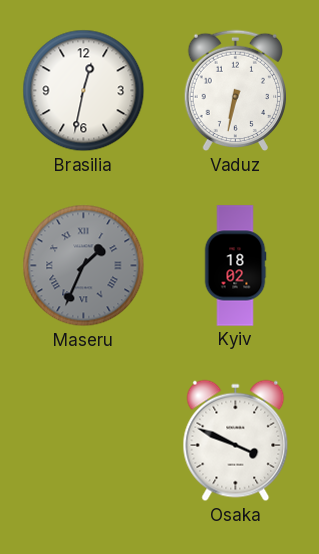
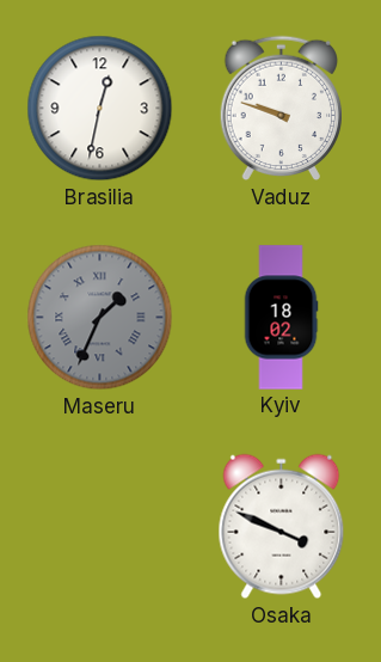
Vaduz: 6:32 -> 9:48
